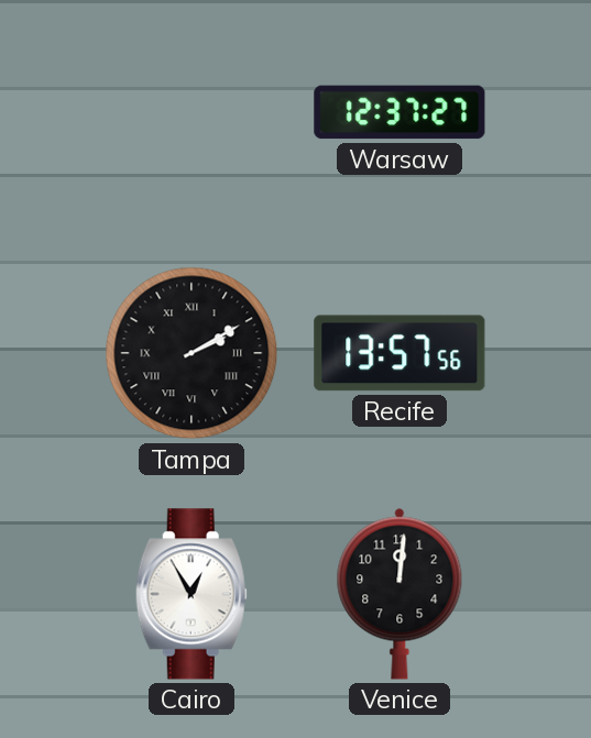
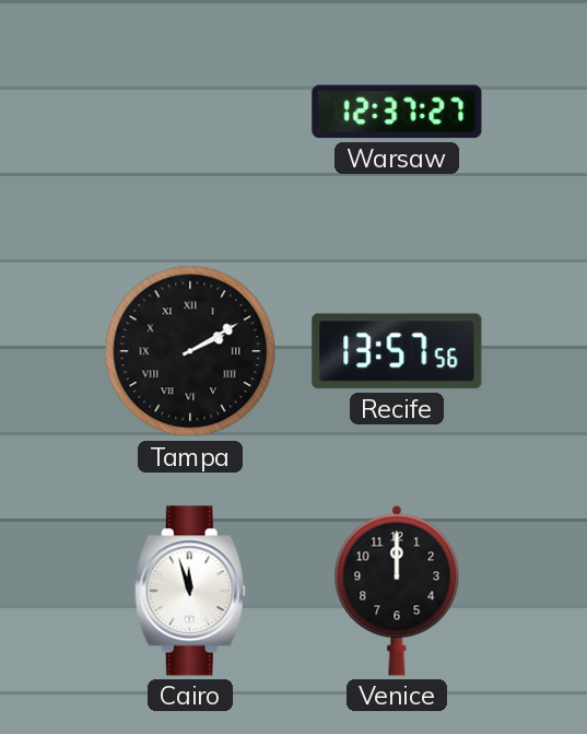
Cairo: 12:55 -> 11:57
Venice: 12:01 -> 12:00
